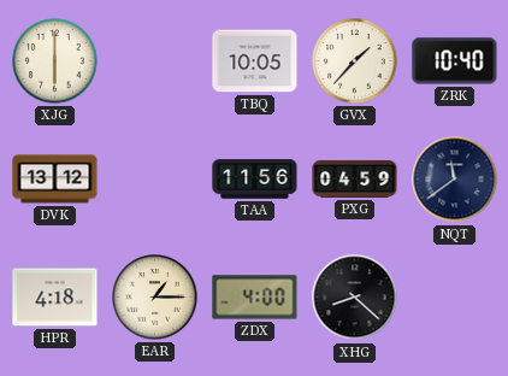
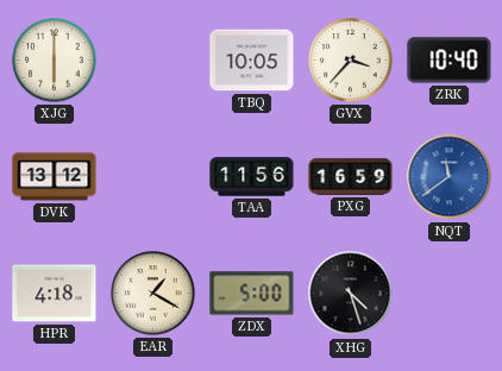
GVX: 1:37 -> 3:37
PXG: 04:59 -> 16:59
NQT dial: navy -> blue
EAR: 1:15 -> 1:20
ZDX: 4:00 -> 5:00
XHG: 8:22 -> 4:27
